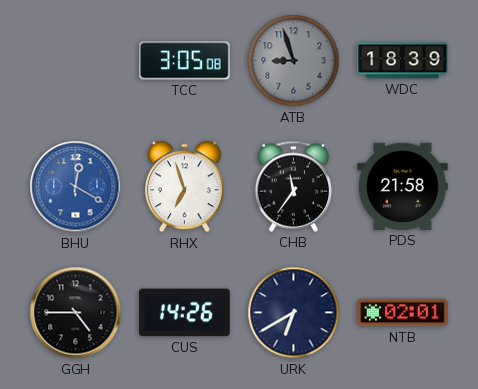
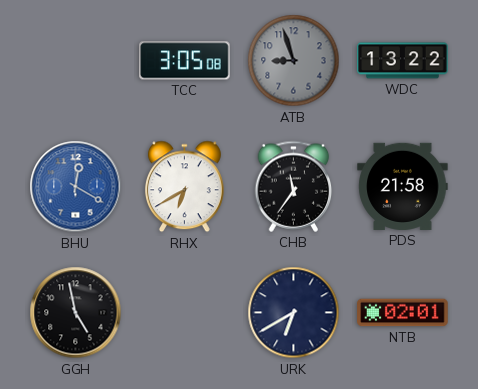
WDC: 18:39 -> 13:22
RHX: 6:57 -> 6:40
GGH: 4:45 -> 4:58
CUS: 14:26 -> none
